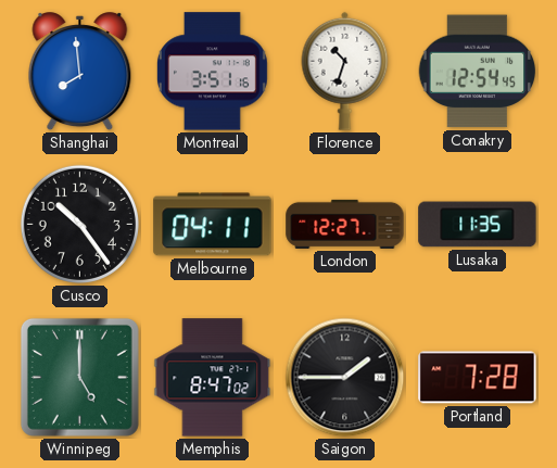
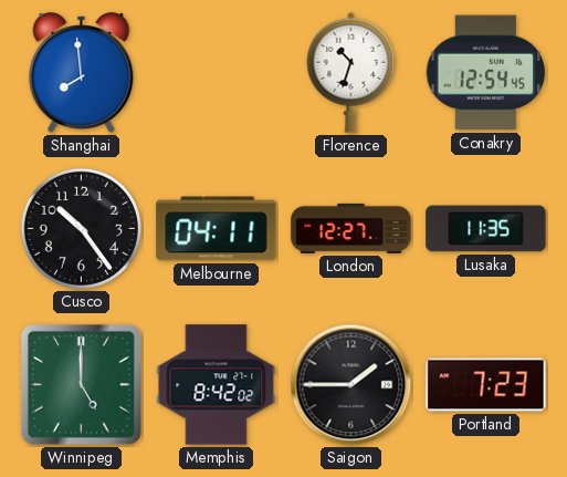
Montreal: 3:51 -> none
Memphis: 8:47 -> 8:42
Portland: 7:28 -> 7:23
